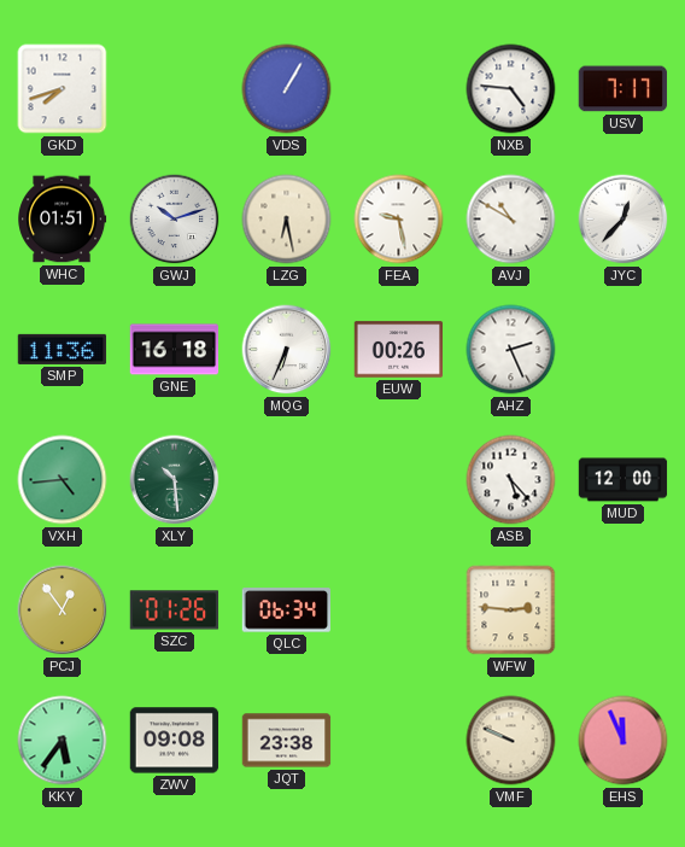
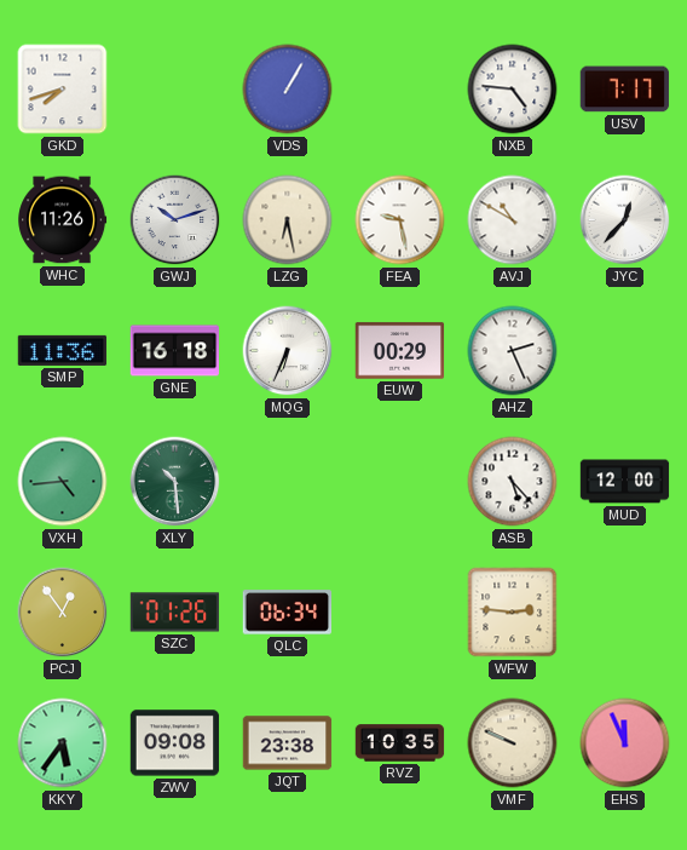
WHC: 01:51 -> 11:26
EUW: 00:26 -> 00:29
RVZ: none -> 10:35
